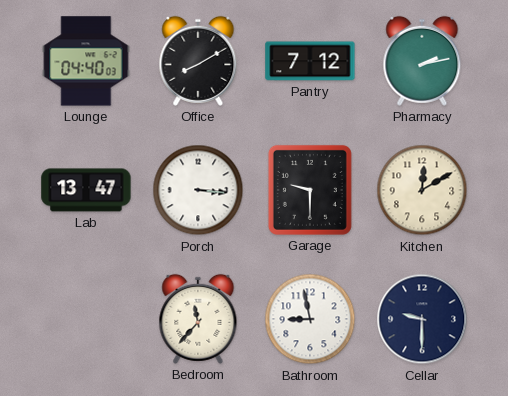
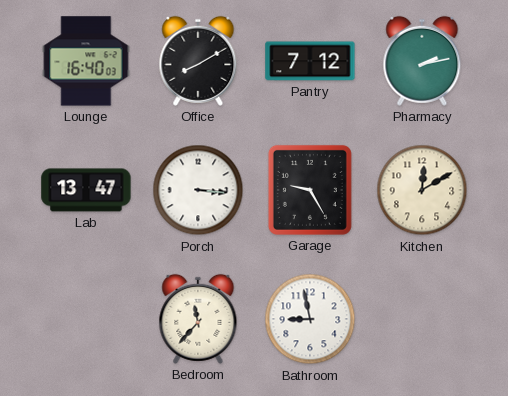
Lounge: 04:40 -> 16:40
Garage: 9:30 -> 9:25
Cellar: 9:30 -> none
